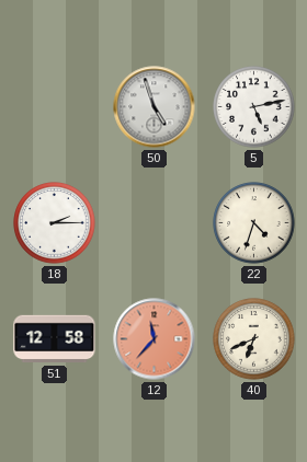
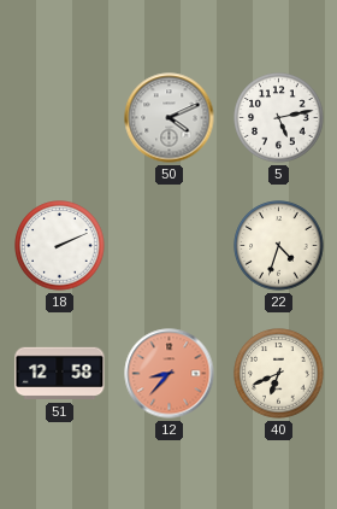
50: 4:57 -> 4:11
18: 2:15 -> 2:11
12: 11:37 -> 8:37
